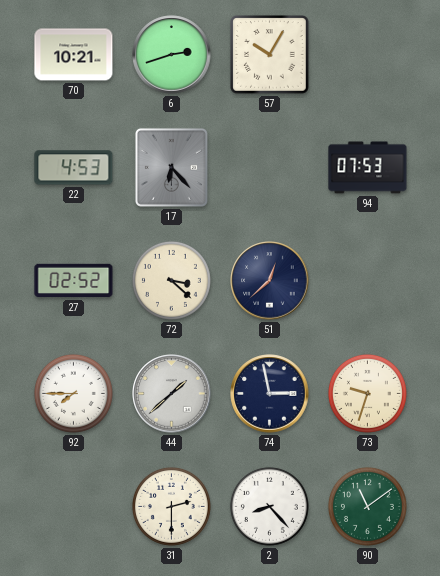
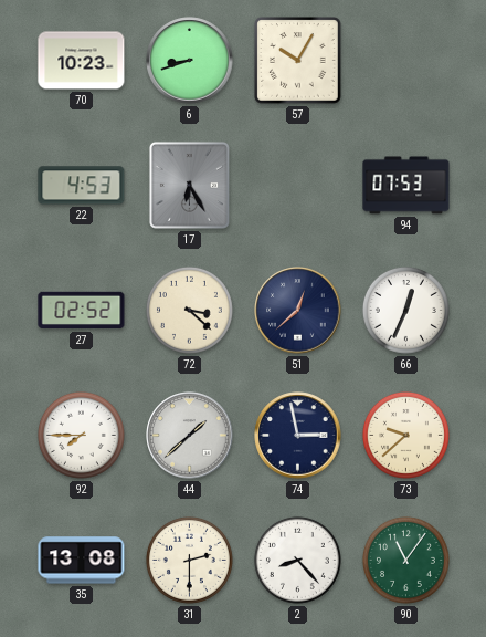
70: 10:21 -> 10:23
6: 2:42 -> 8:42
17: 6:23 -> 6:25
66: none -> 12:34
73: 9:33 -> 9:38
35: none -> 13:08
90: 11:09 -> 11:06
